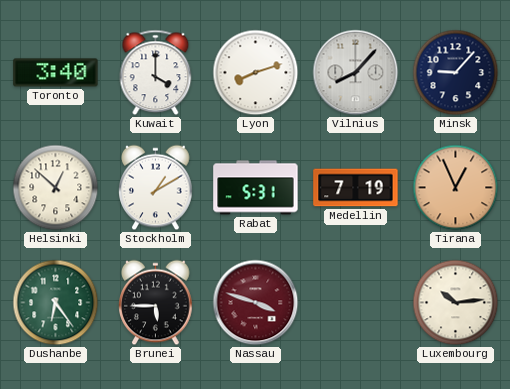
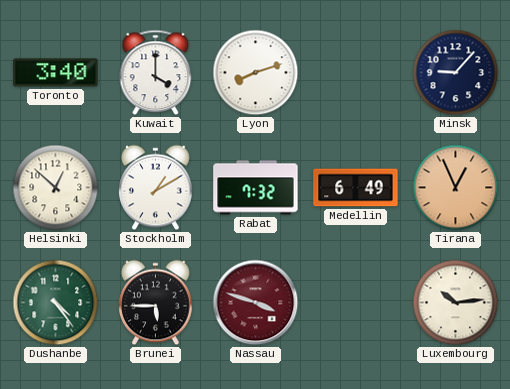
Vilnius: 8:07 -> none
Rabat: 5:31 -> 7:32
Medellin: 7:19 -> 6:49
Dushanbe: 6:24 -> 4:24
